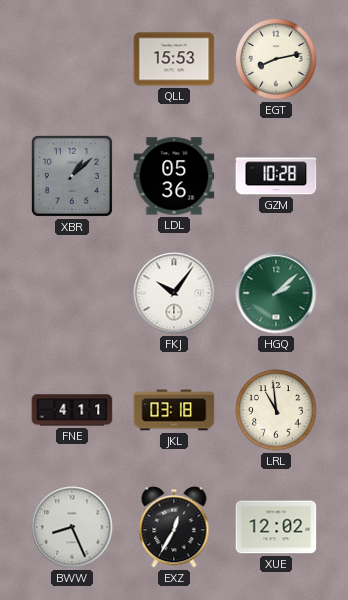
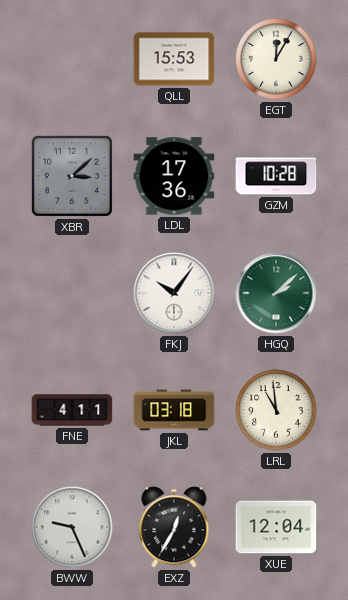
EGT: 8:13 -> 12:05
XBR: 1:08 -> 3:08
LDL: 05:36 -> 17:36
BWW: 8:26 -> 9:26
XUE: 12:02 -> 12:04
